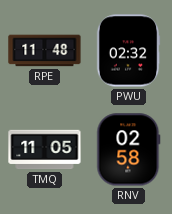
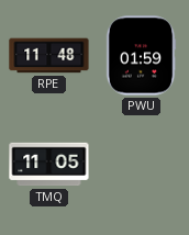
PWU: 02:32 -> 01:59
RNV: 02:58 -> none
